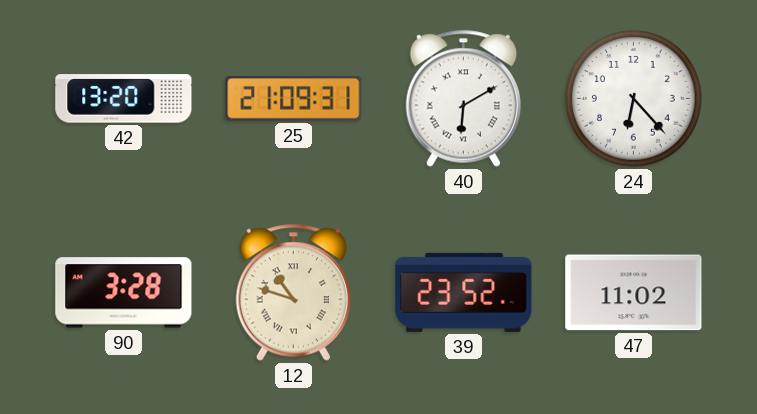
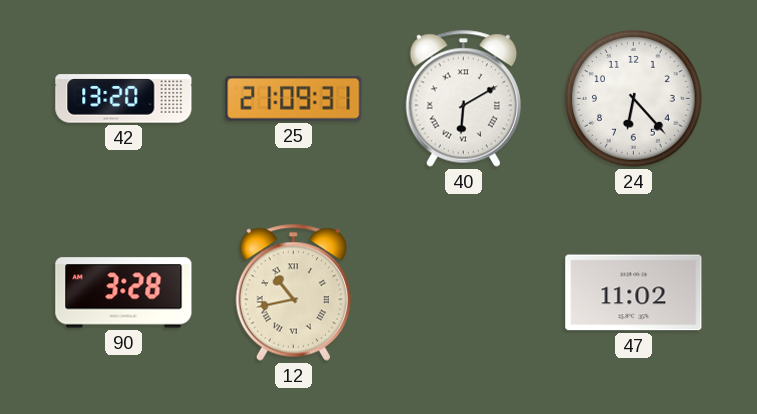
12: 10:48 -> 10:43
39: 23:52 -> none
